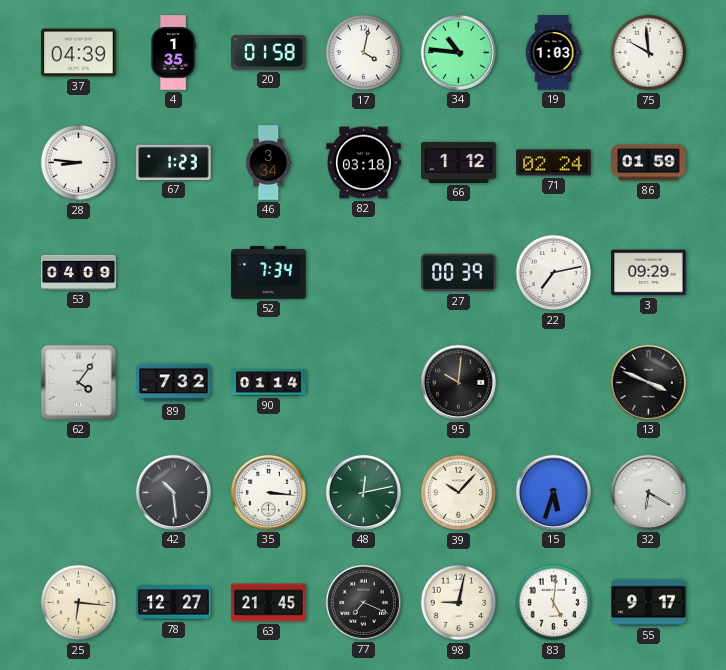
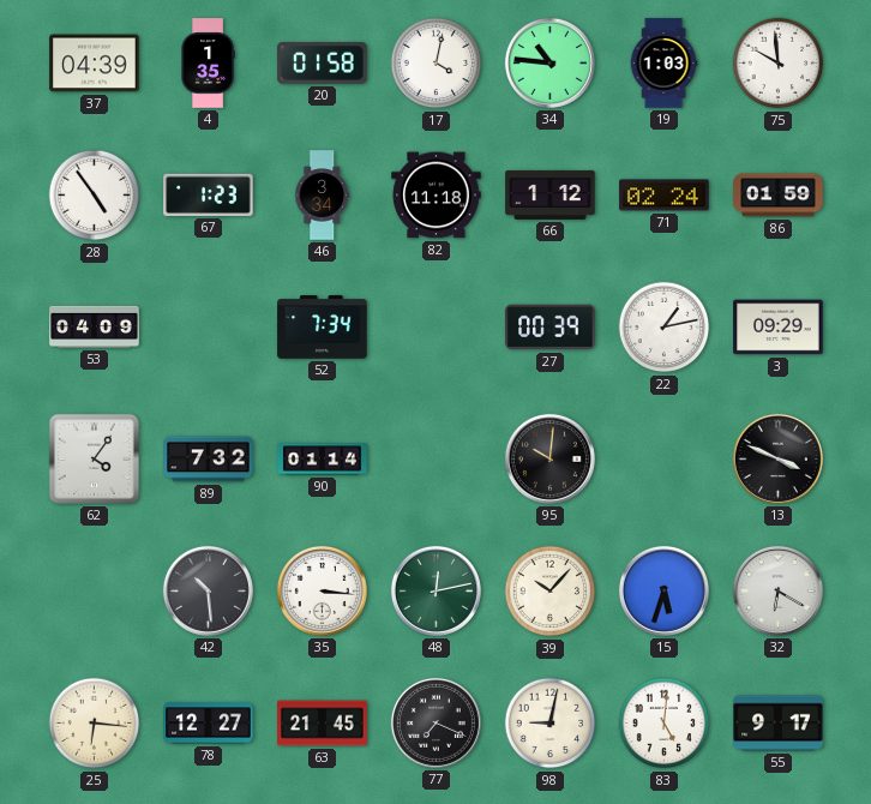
28: 8:46 -> 4:54
82: 03:18 -> 11:18
22: 7:13 -> 1:13
